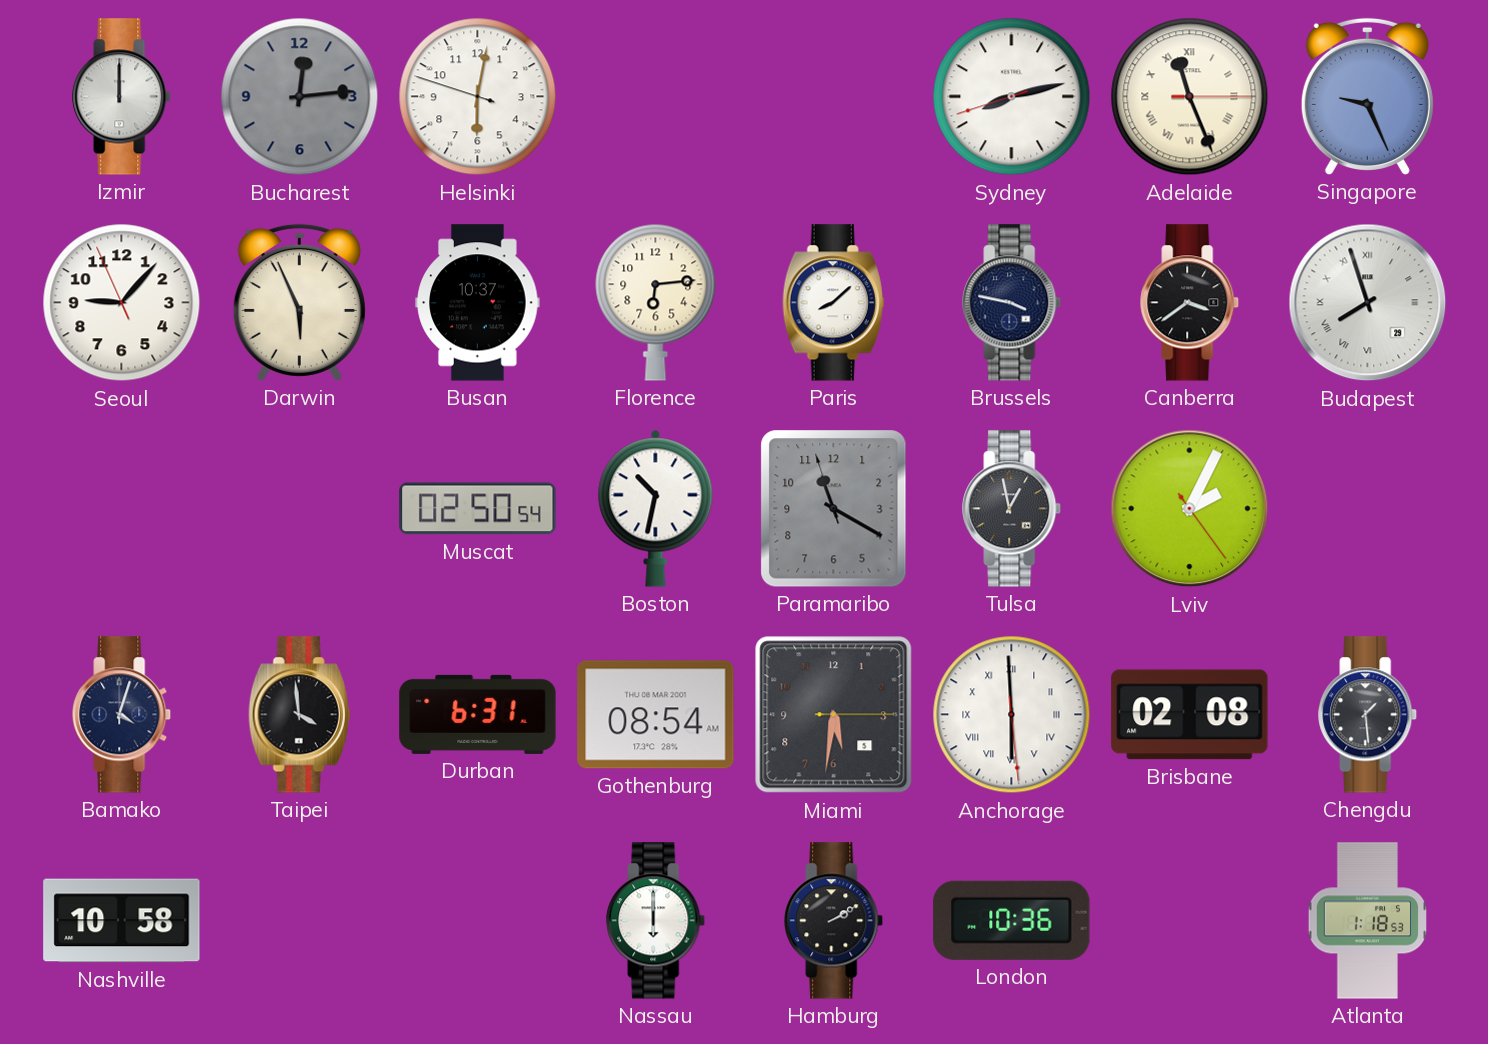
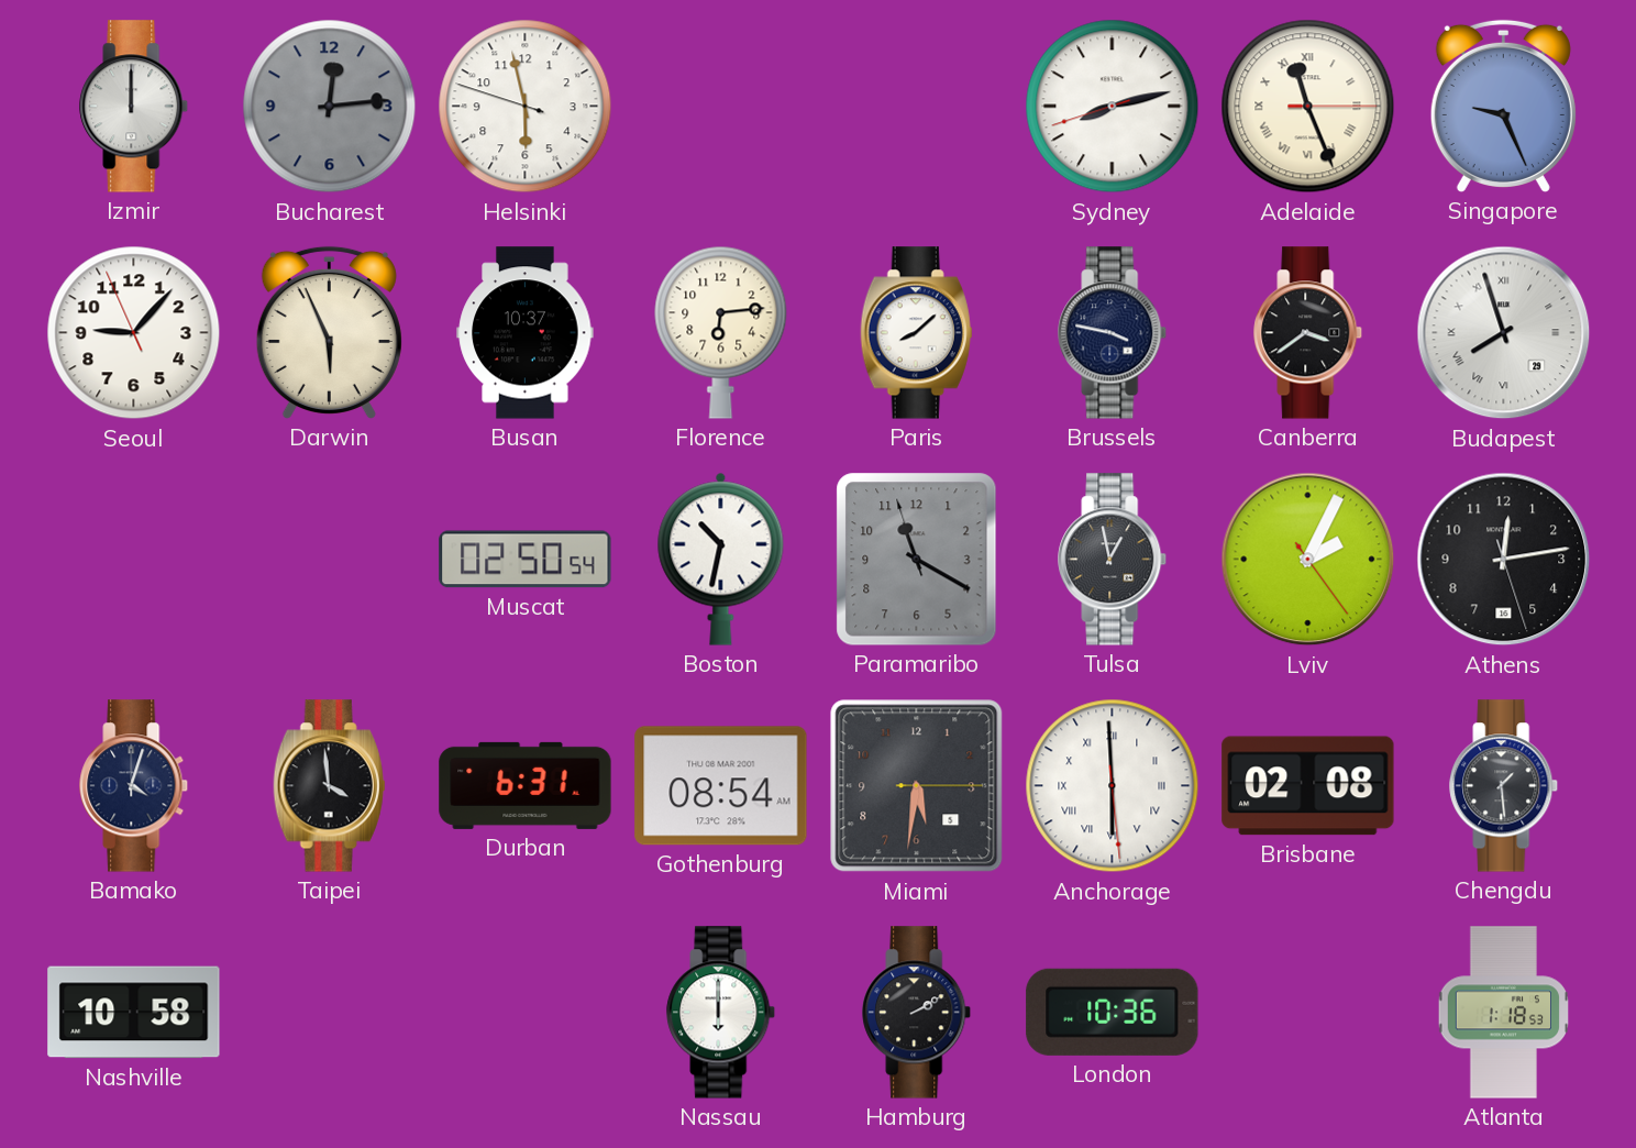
Helsinki: 6:01 -> 5:57
Athens: none -> 12:13
